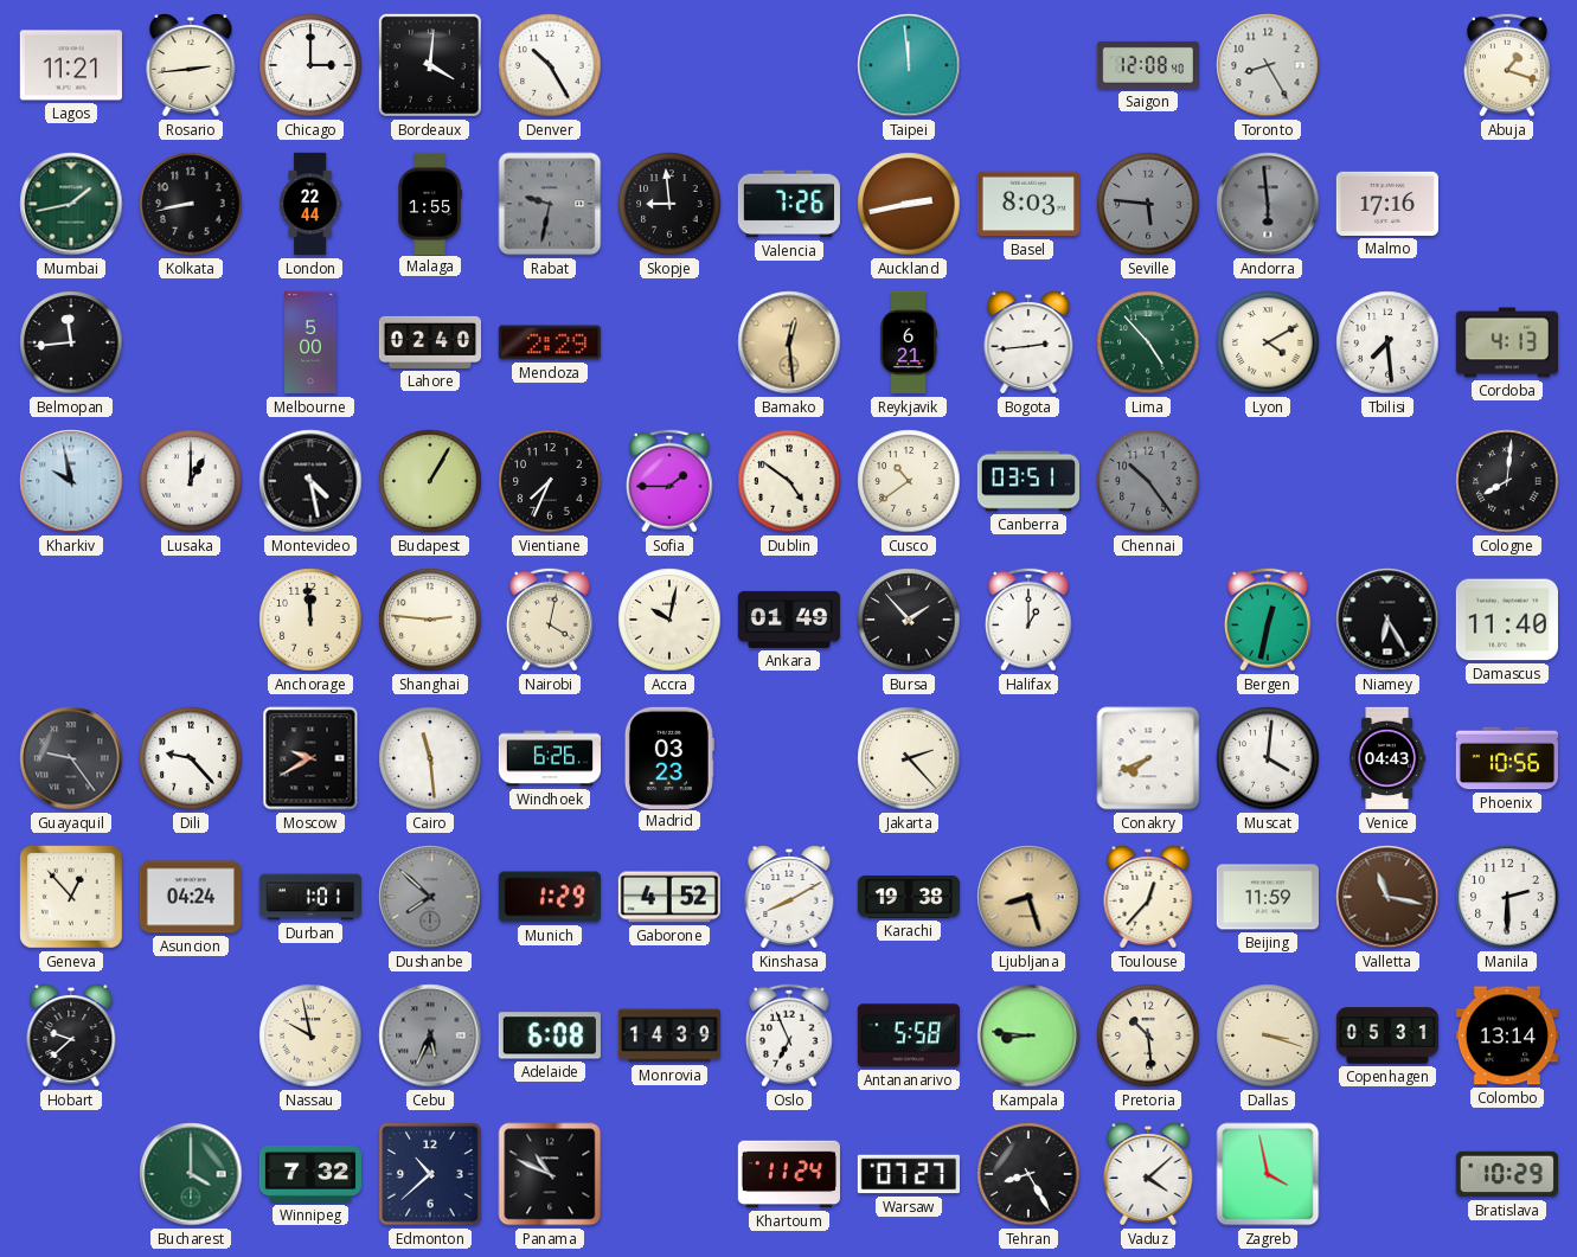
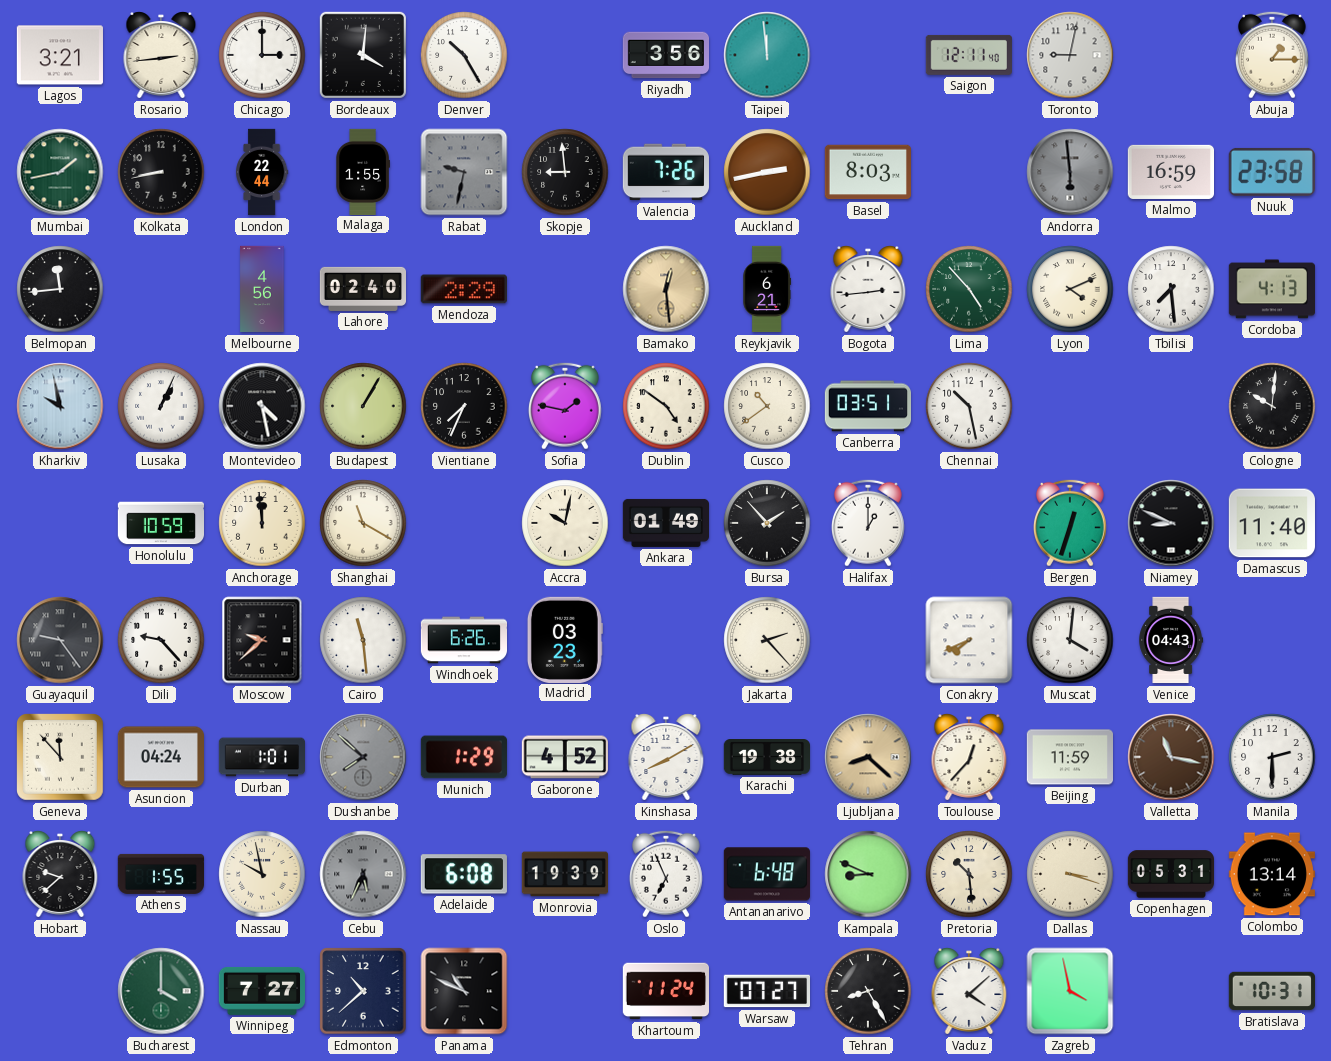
Lagos: 11:21 -> 3:21
Riyadh: none -> 3:56
Saigon: 12:08 -> 12:11
Toronto: 8:25 -> 9:02
Abuja: 1:18 -> 1:15
Seville: 5:46 -> none
Malmo: 17:16 -> 16:59
Nuuk: none -> 23:58
Melbourne: 5:00 -> 4:56
Lyon: 4:10 -> 4:11
Lusaka: 1:00 -> 1:04
Sofia: 1:45 -> 1:47
Chennai: 10:24 -> 10:28
Chennai dial: grey -> white
Cologne: 8:01 -> 10:01
Honolulu: none -> 10:59
Shanghai: 2:46 -> 11:20
Nairobi: 4:02 -> none
Bergen: 12:32 -> 12:33
Niamey: 6:25 -> 8:49
Moscow: 9:40 -> 9:38
Phoenix: 10:56 -> none
Geneva: 12:53 -> 11:53
Ljubljana: 8:27 -> 8:22
Athens: none -> 1:55
Monrovia: 14:39 -> 19:39
Antananarivo: 5:58 -> 6:48
Kampala: 8:46 -> 8:49
Winnipeg: 7:32 -> 7:27
Bratislava: 10:29 -> 10:31
